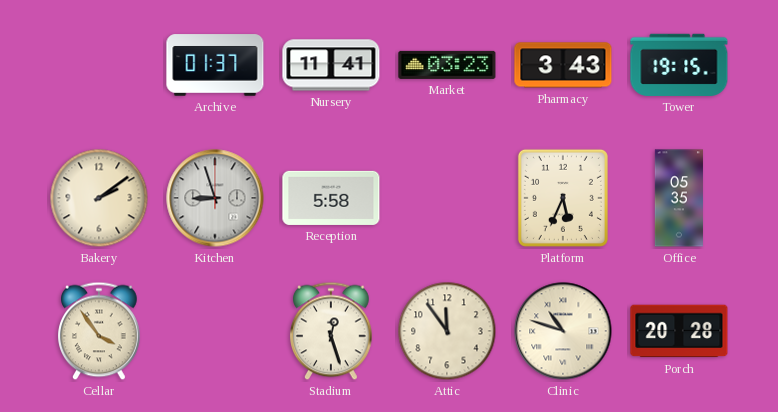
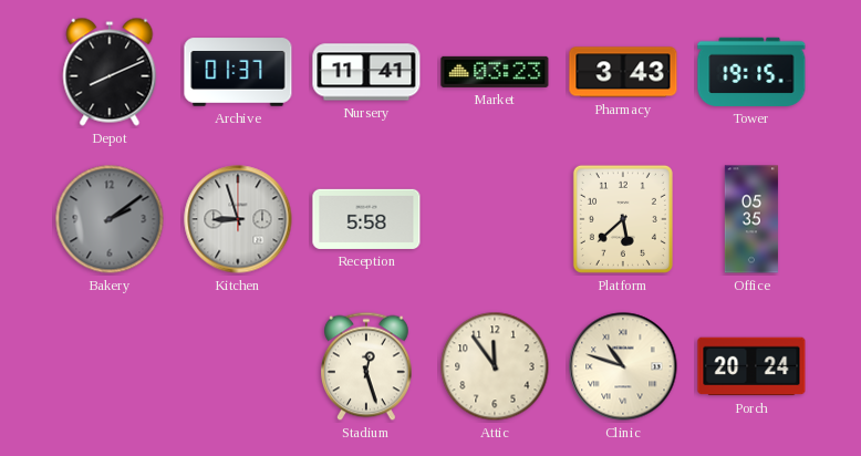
Depot: none -> 8:11
Bakery dial: cream -> grey
Platform: 5:34 -> 5:38
Cellar: 3:54 -> none
Porch: 20:28 -> 20:24
